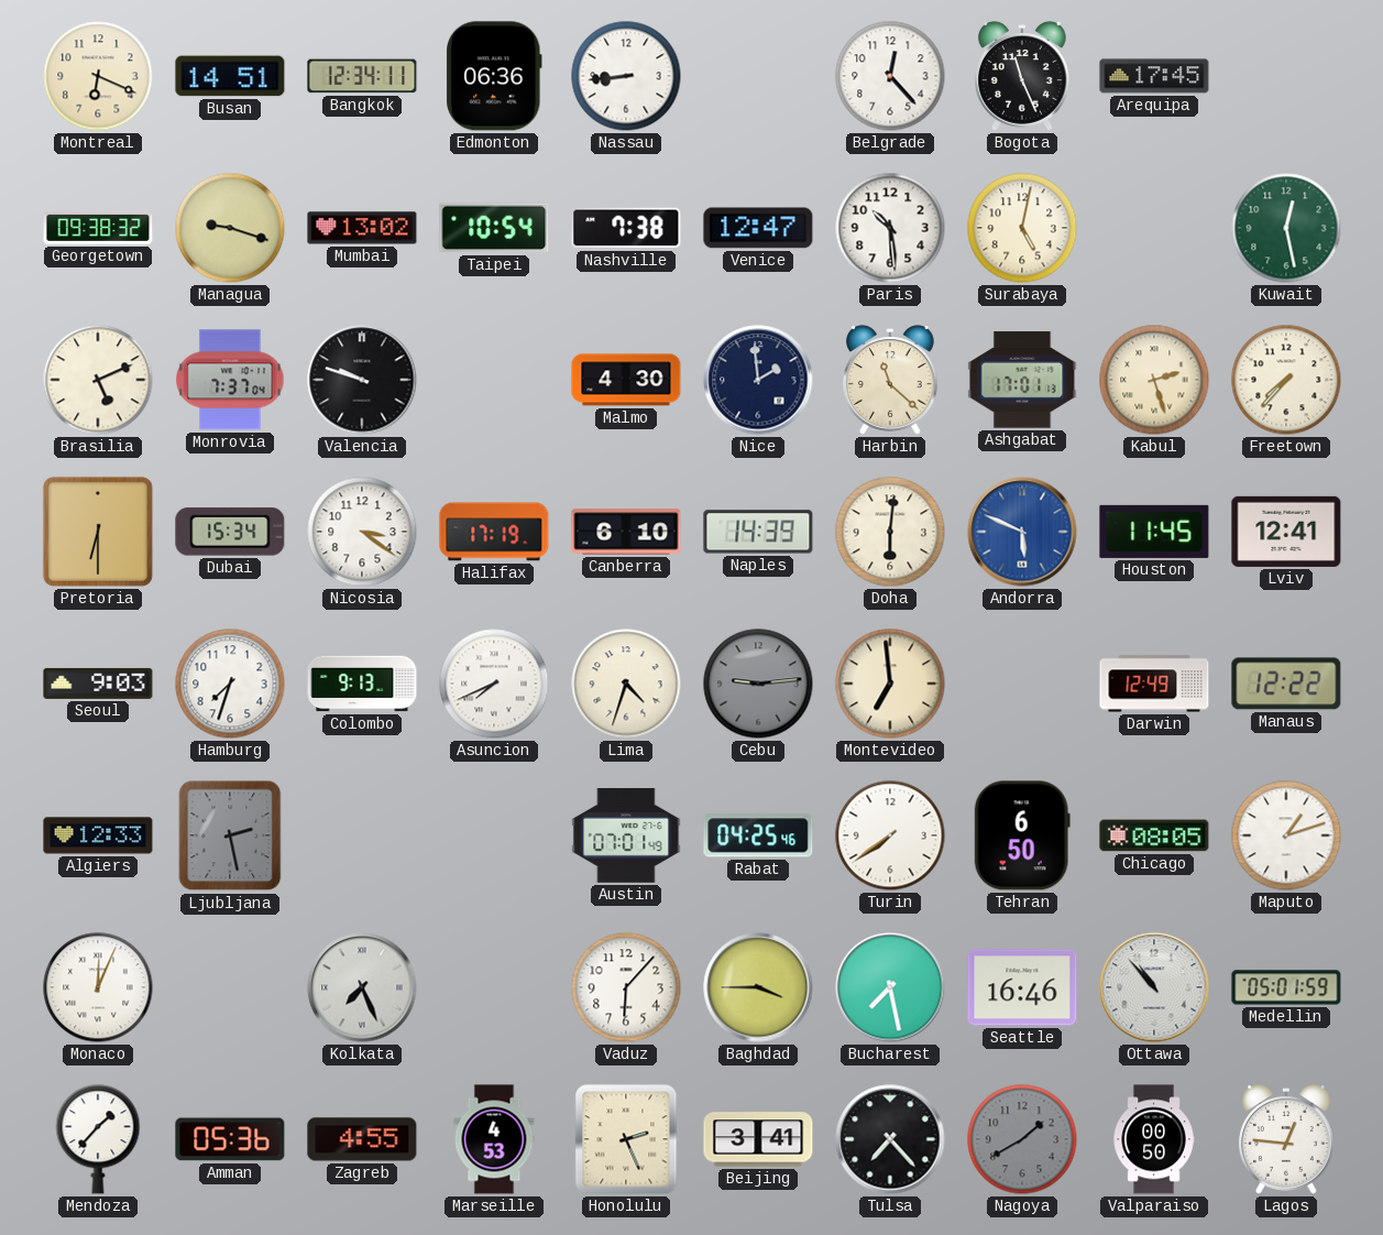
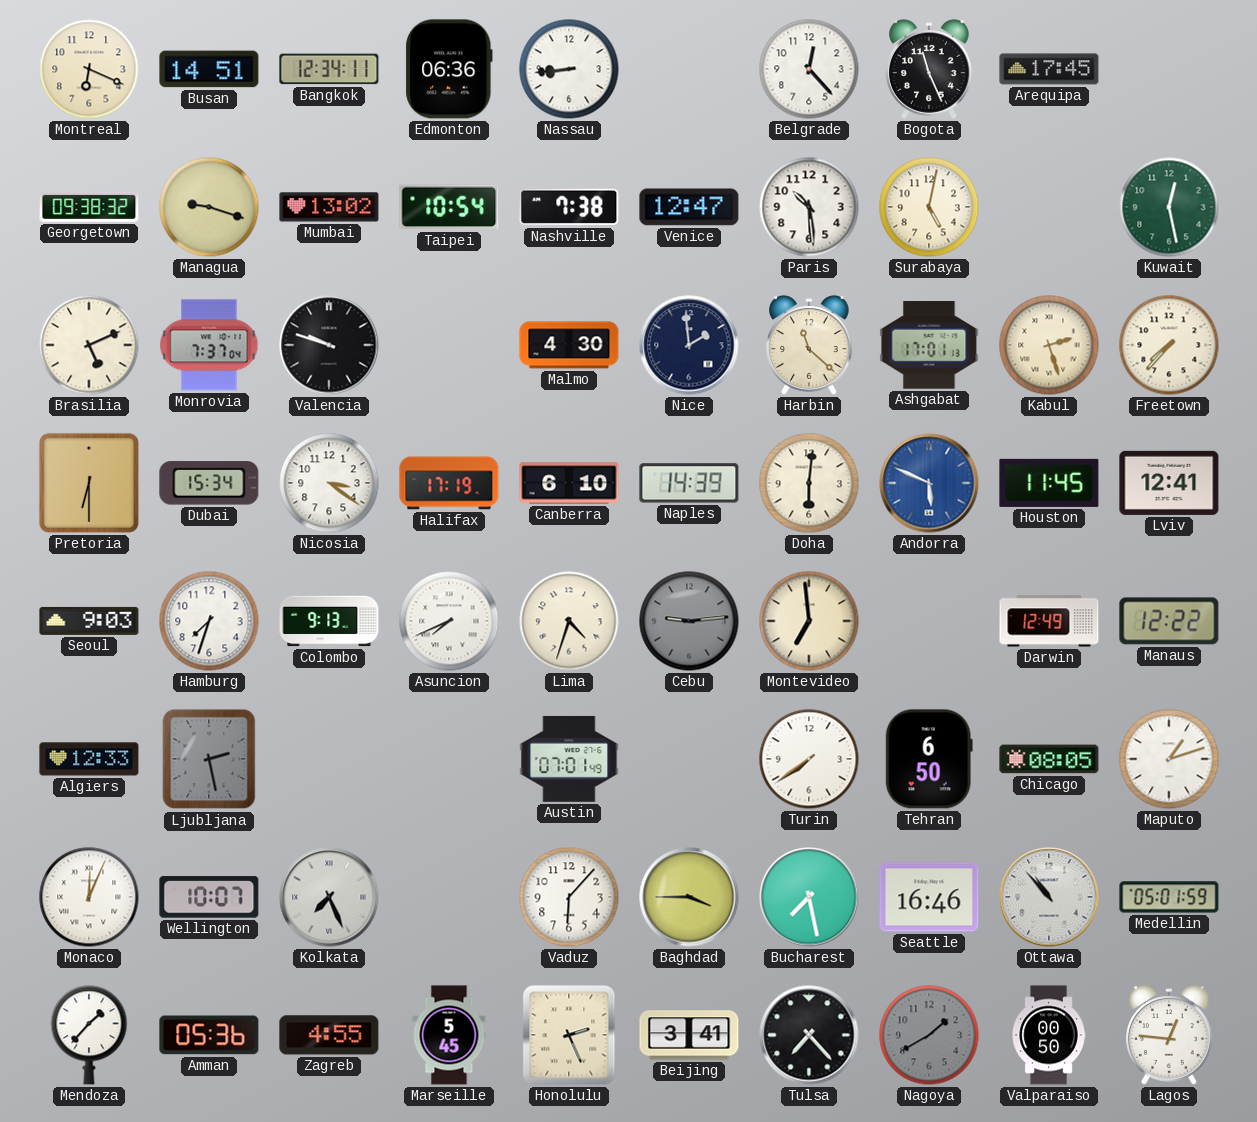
Rabat: 04:25 -> none
Wellington: none -> 10:07
Marseille: 4:53 -> 5:45
